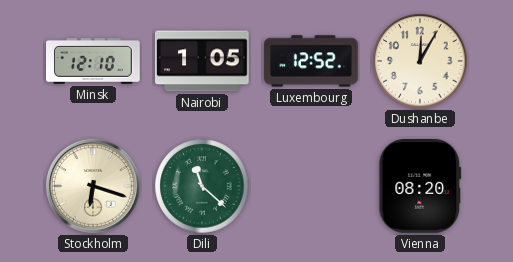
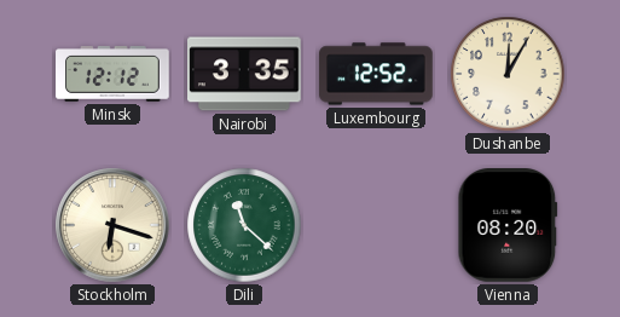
Minsk: 12:10 -> 12:12
Nairobi: 1:05 -> 3:35
